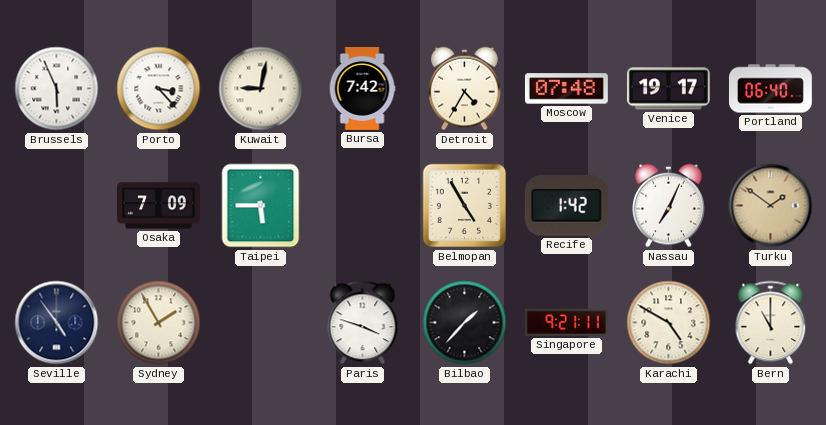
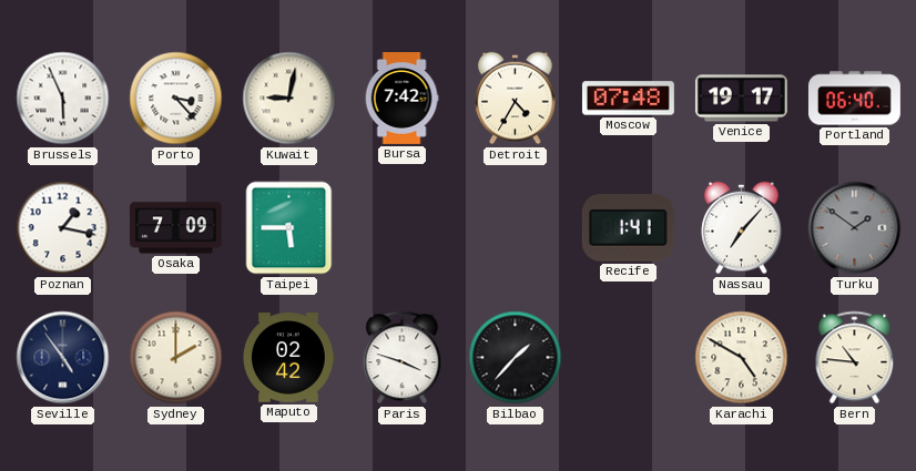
Poznan: none -> 1:17
Belmopan: 4:55 -> none
Recife: 1:42 -> 1:41
Nassau: 7:04 -> 7:07
Turku dial: champagne -> grey
Sydney: 1:55 -> 2:00
Maputo: none -> 02:42
Singapore: 9:21 -> none
Bern: 11:00 -> 10:46
